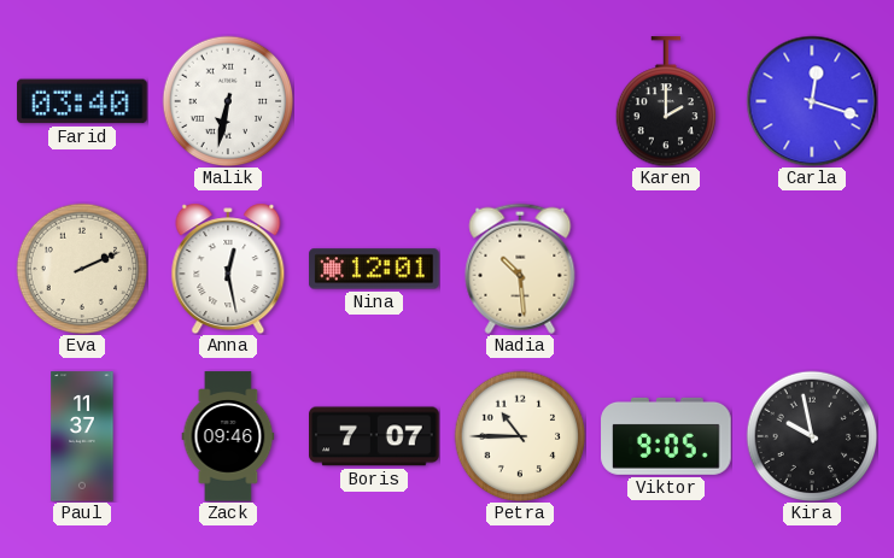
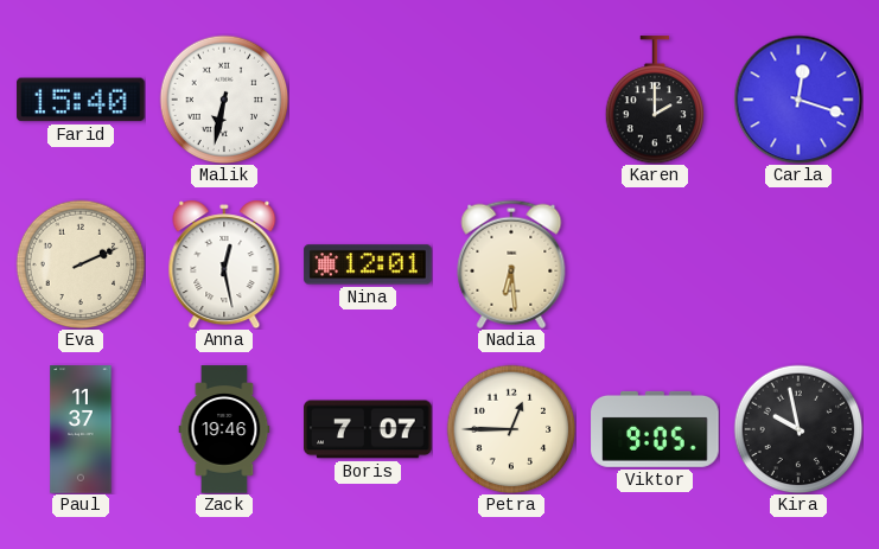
Farid: 03:40 -> 15:40
Nadia: 10:29 -> 6:29
Zack: 09:46 -> 19:46
Petra: 10:45 -> 12:45
